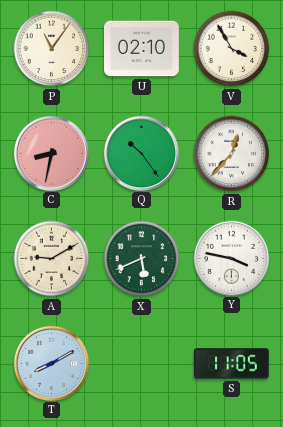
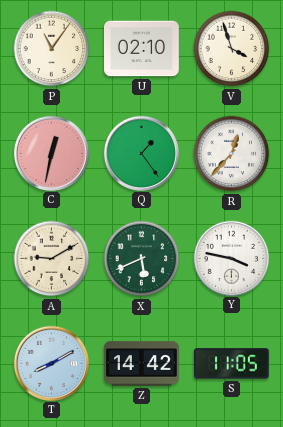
V: 3:55 -> 3:57
C: 8:32 -> 12:32
Q: 10:24 -> 1:24
Z: none -> 14:42
